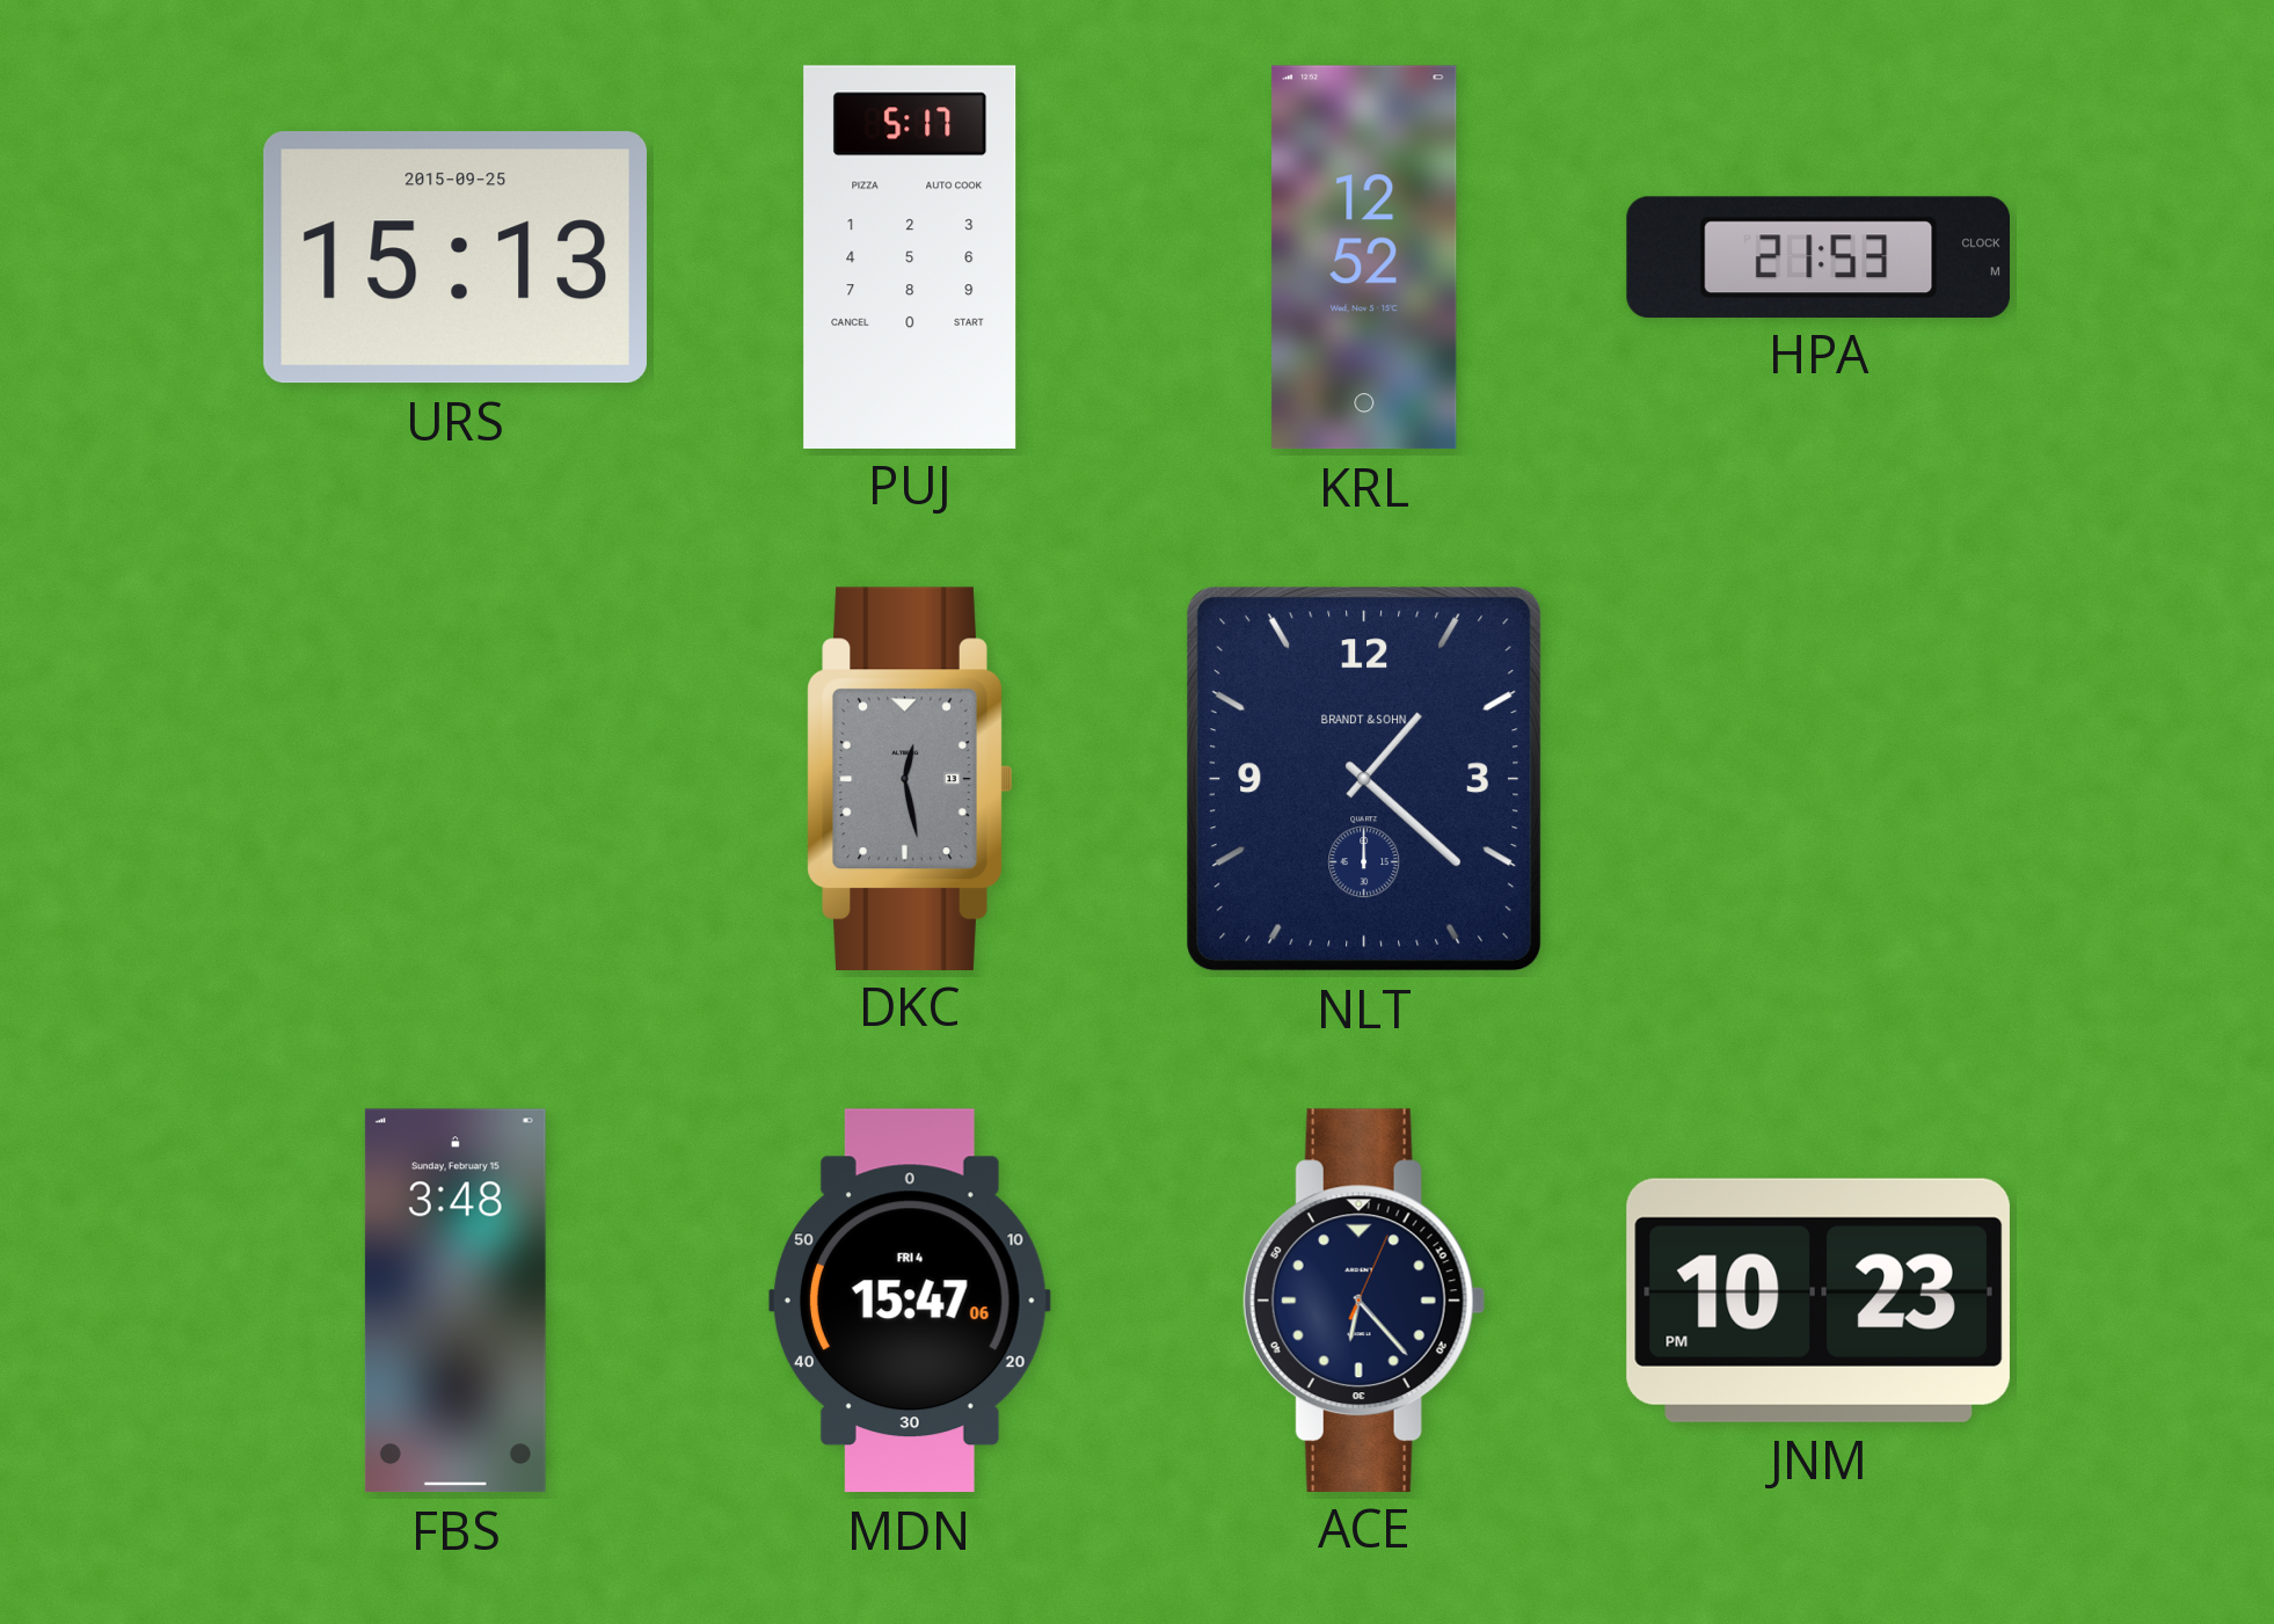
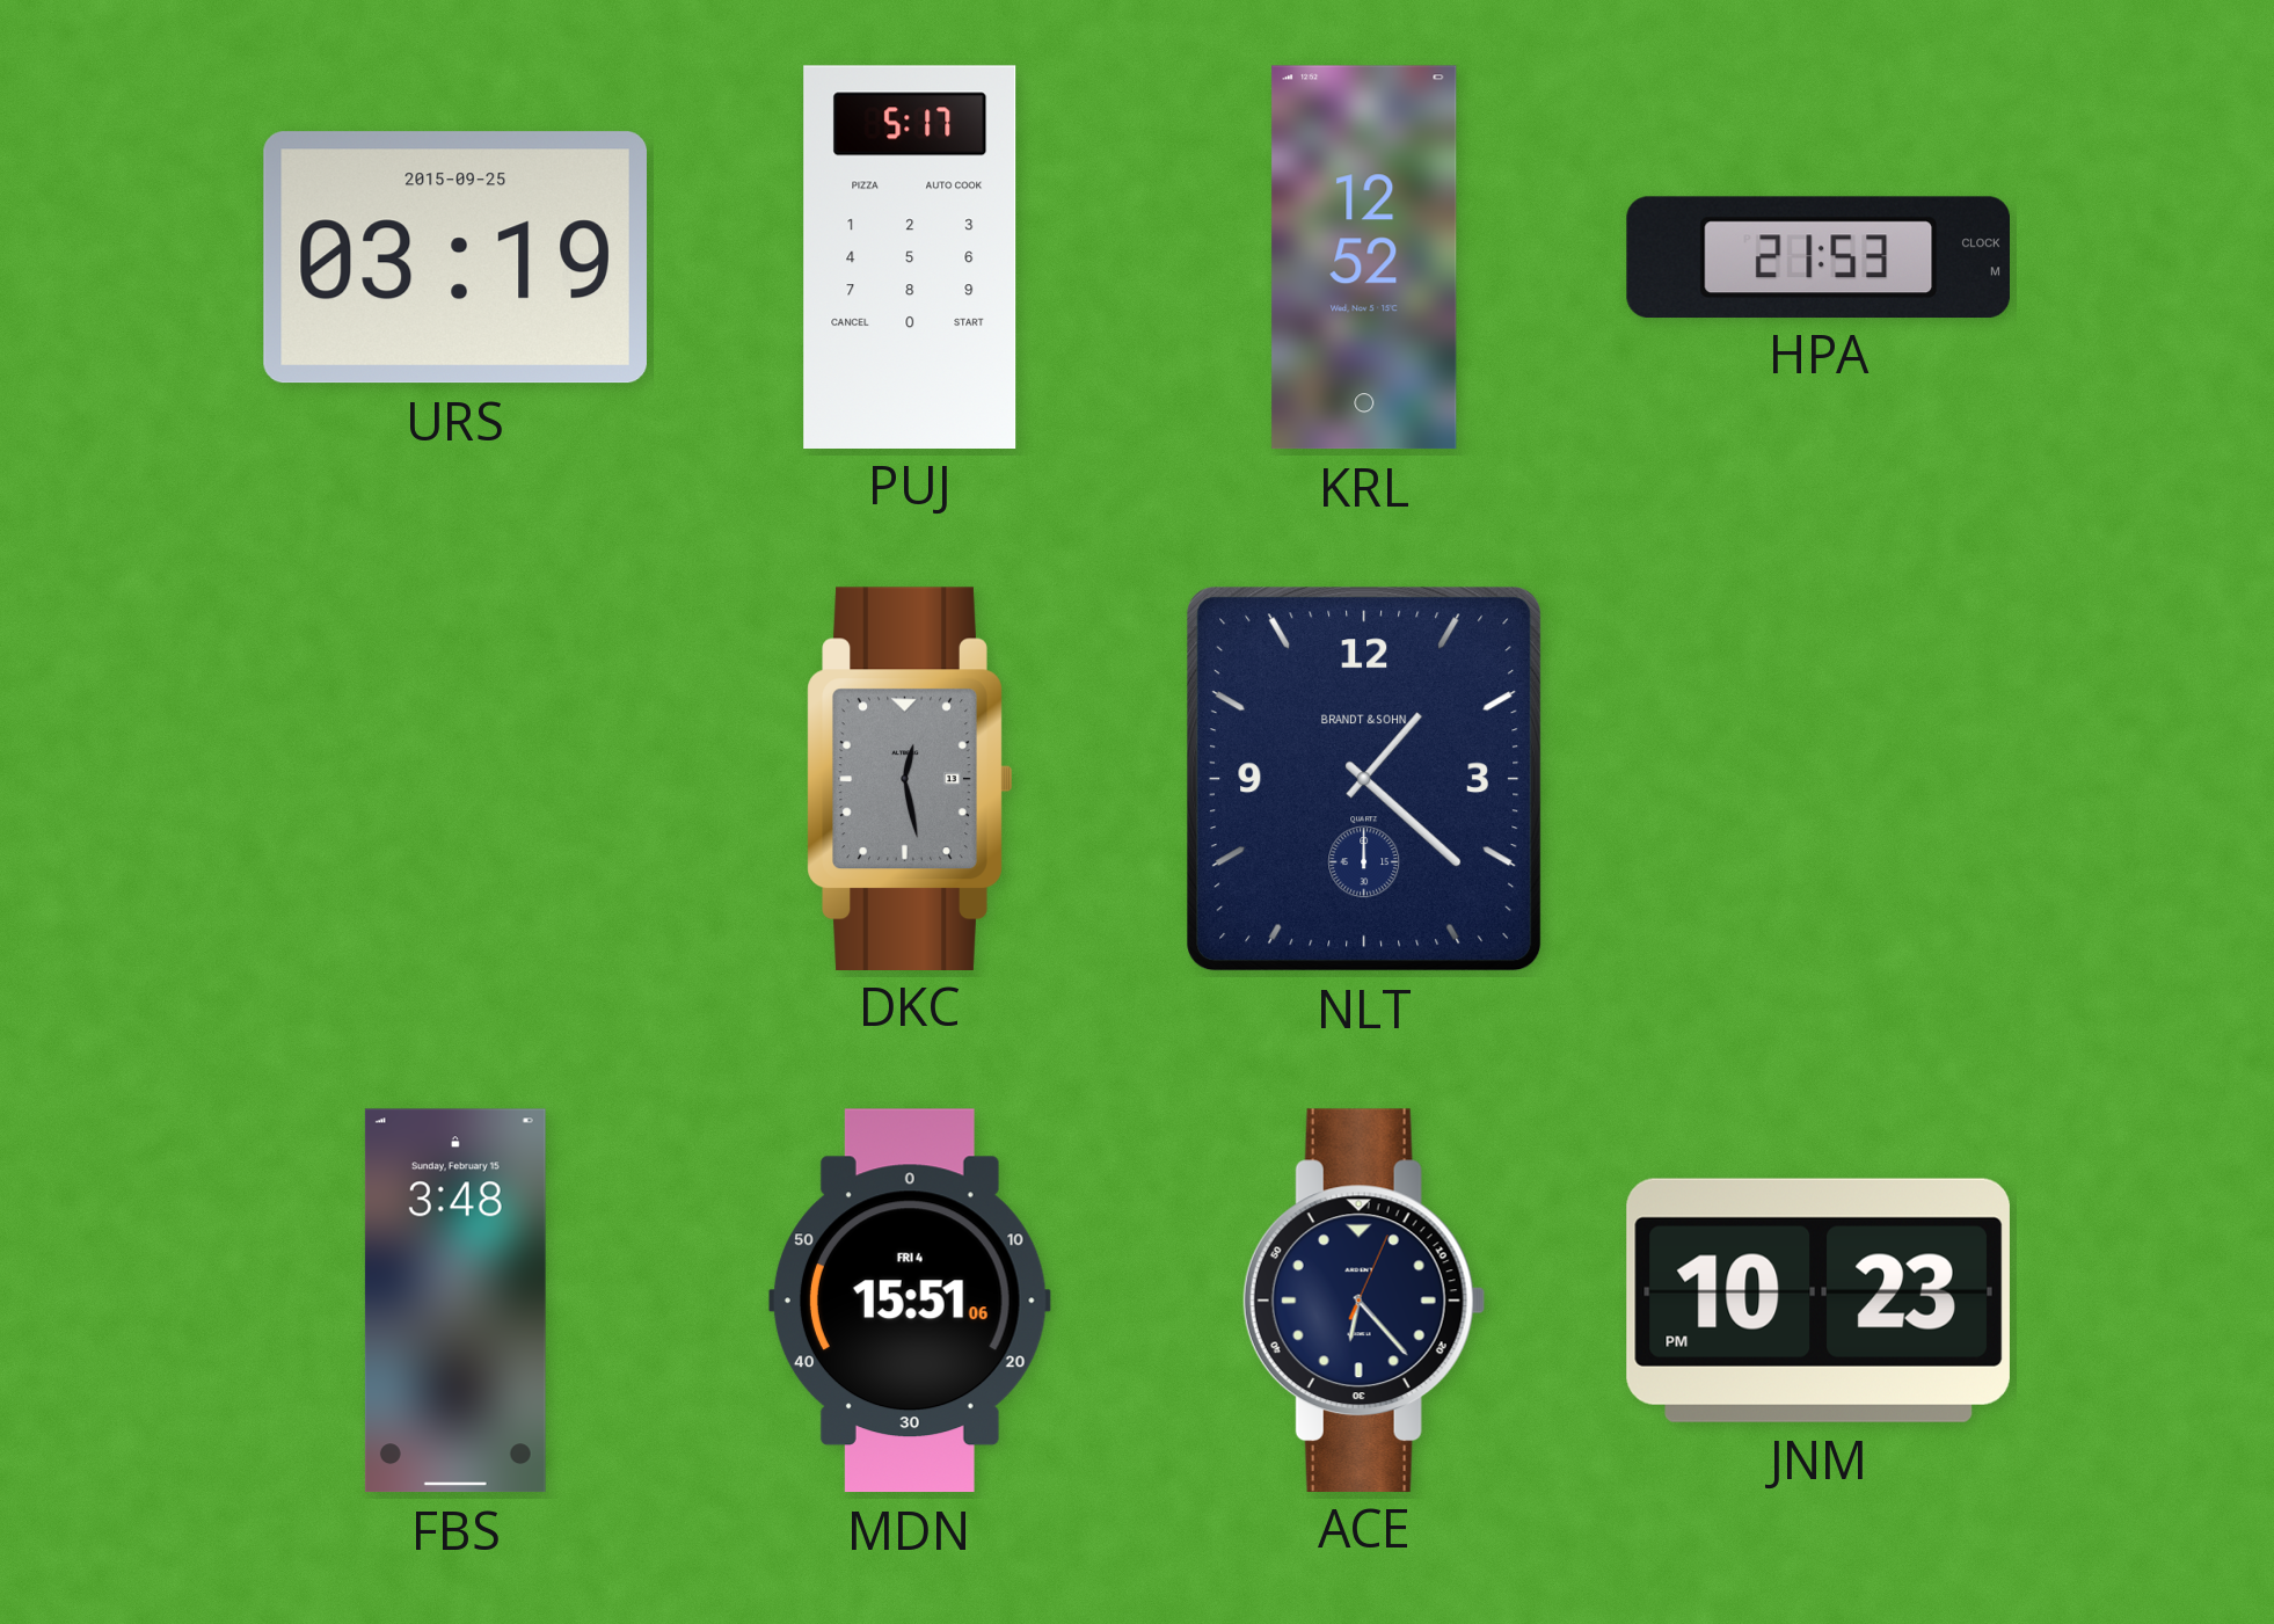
URS: 15:13 -> 03:19
MDN: 15:47 -> 15:51
